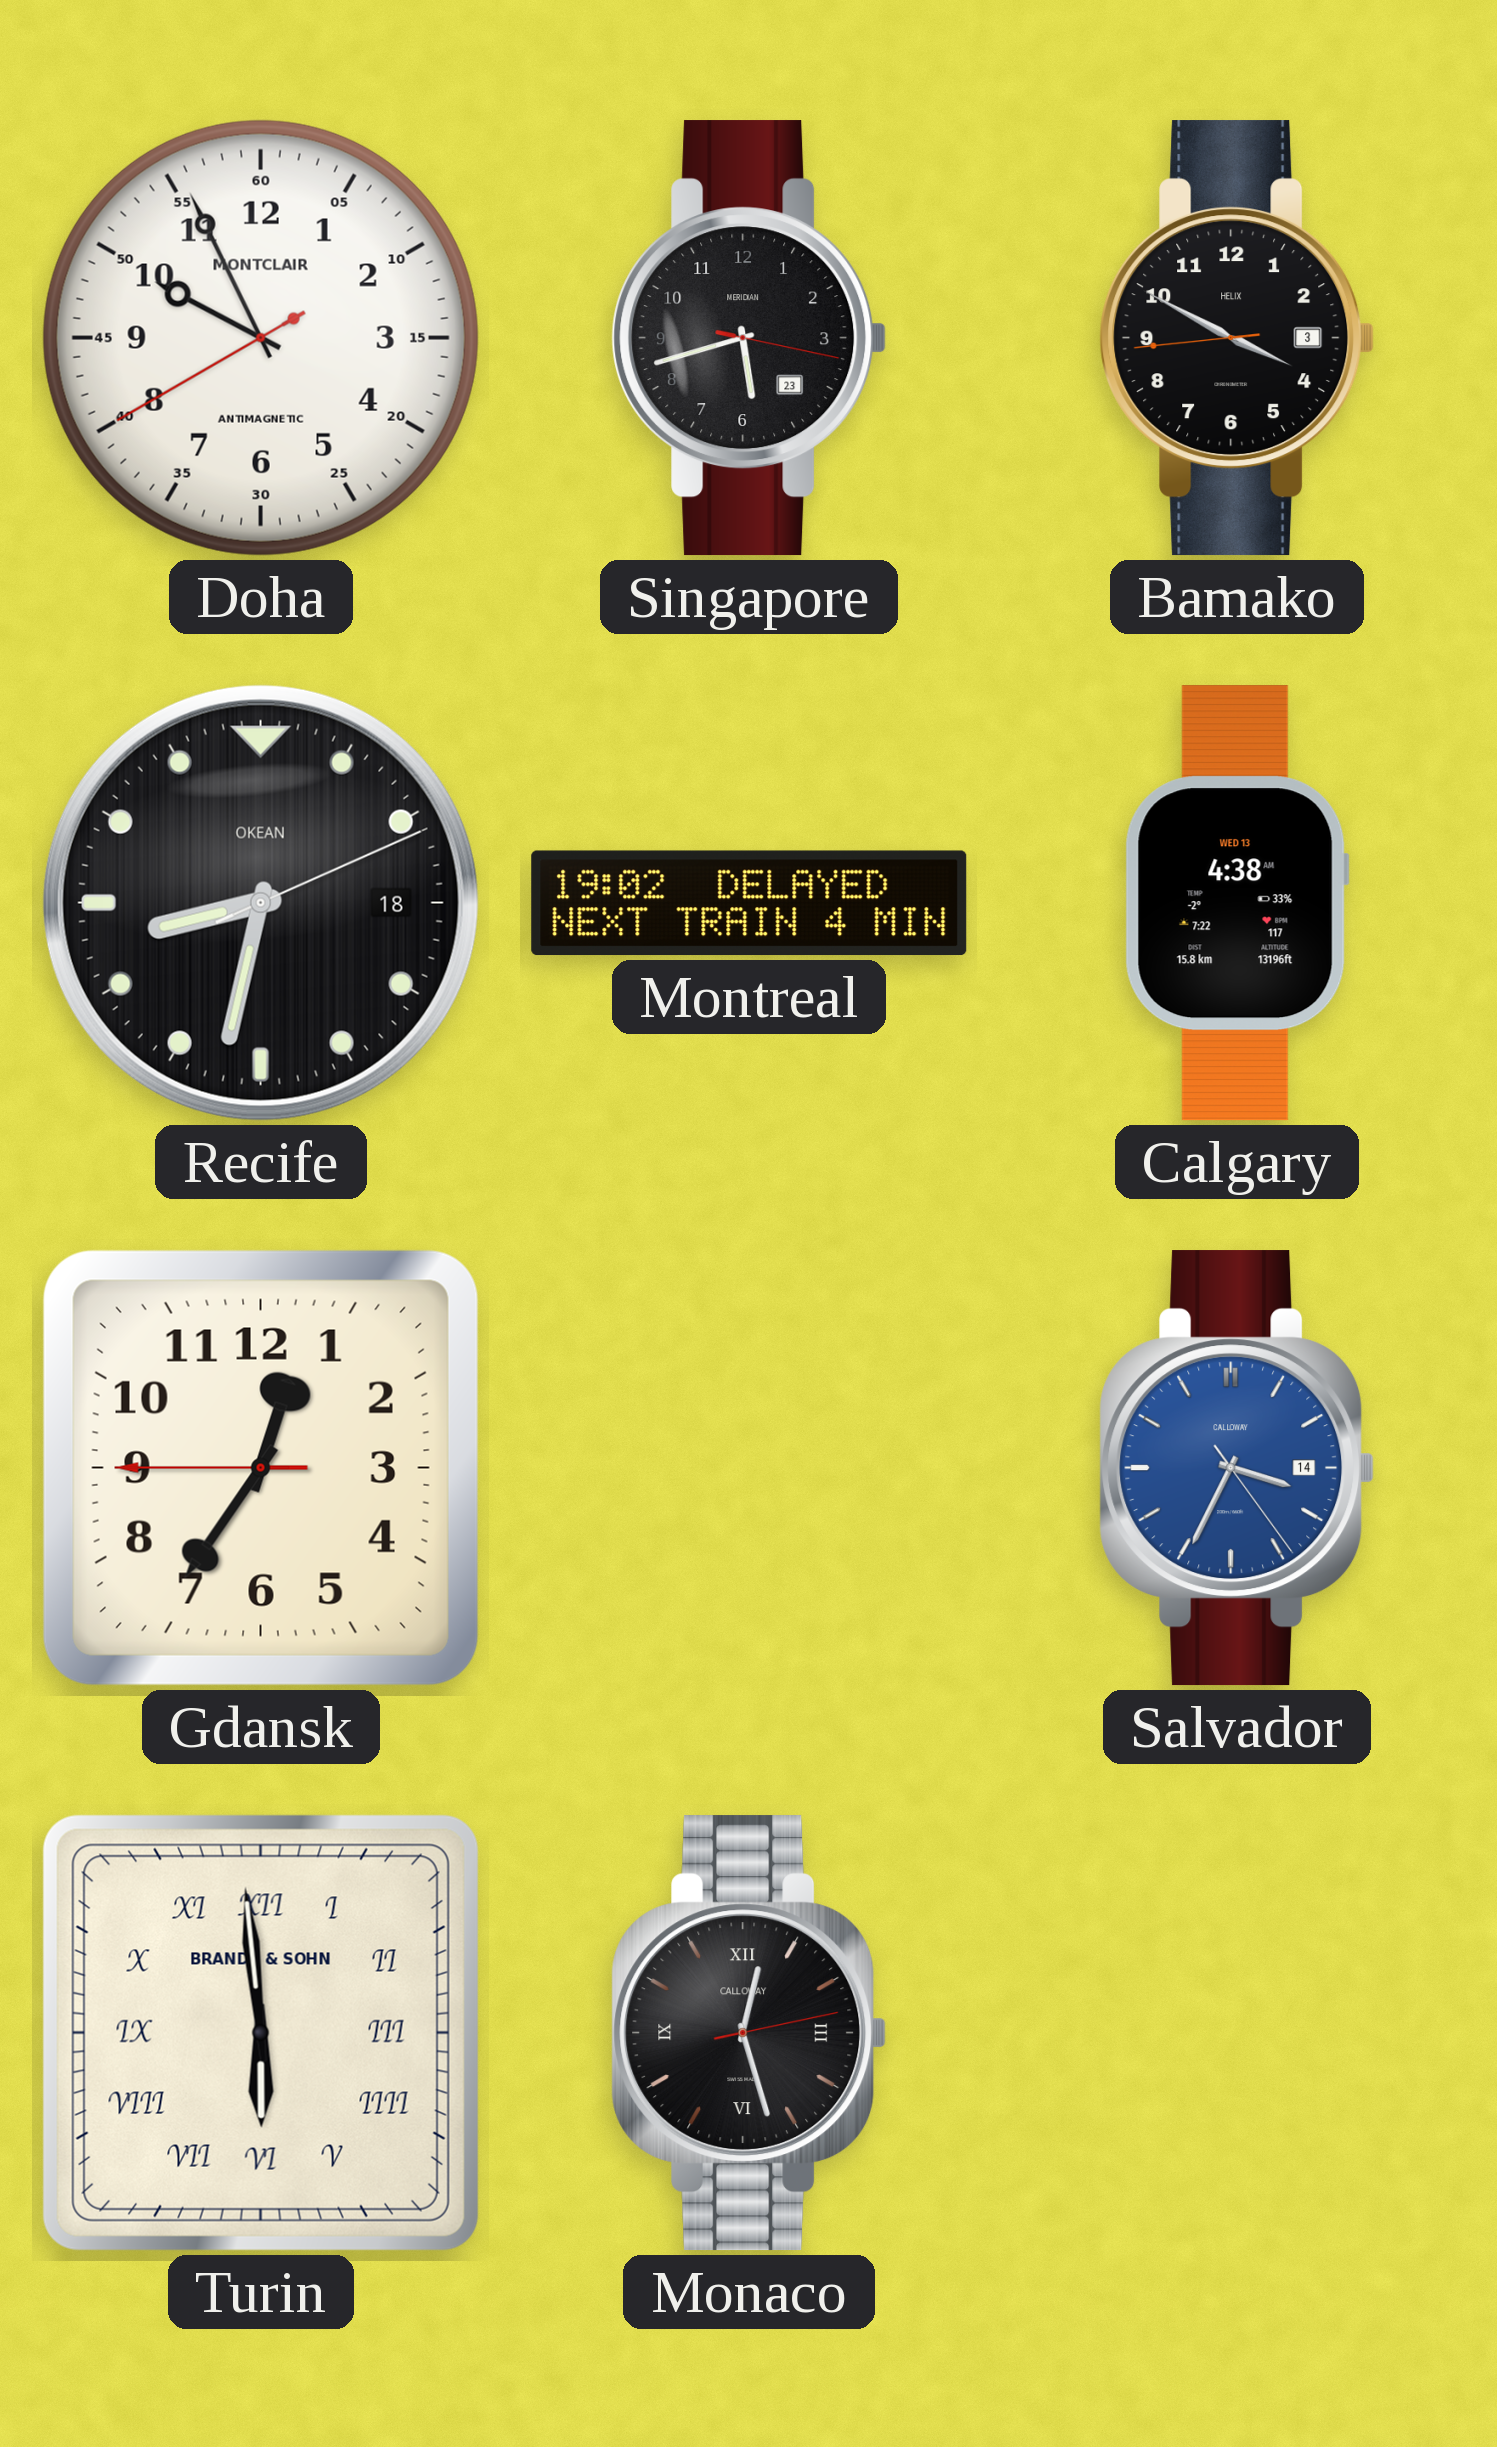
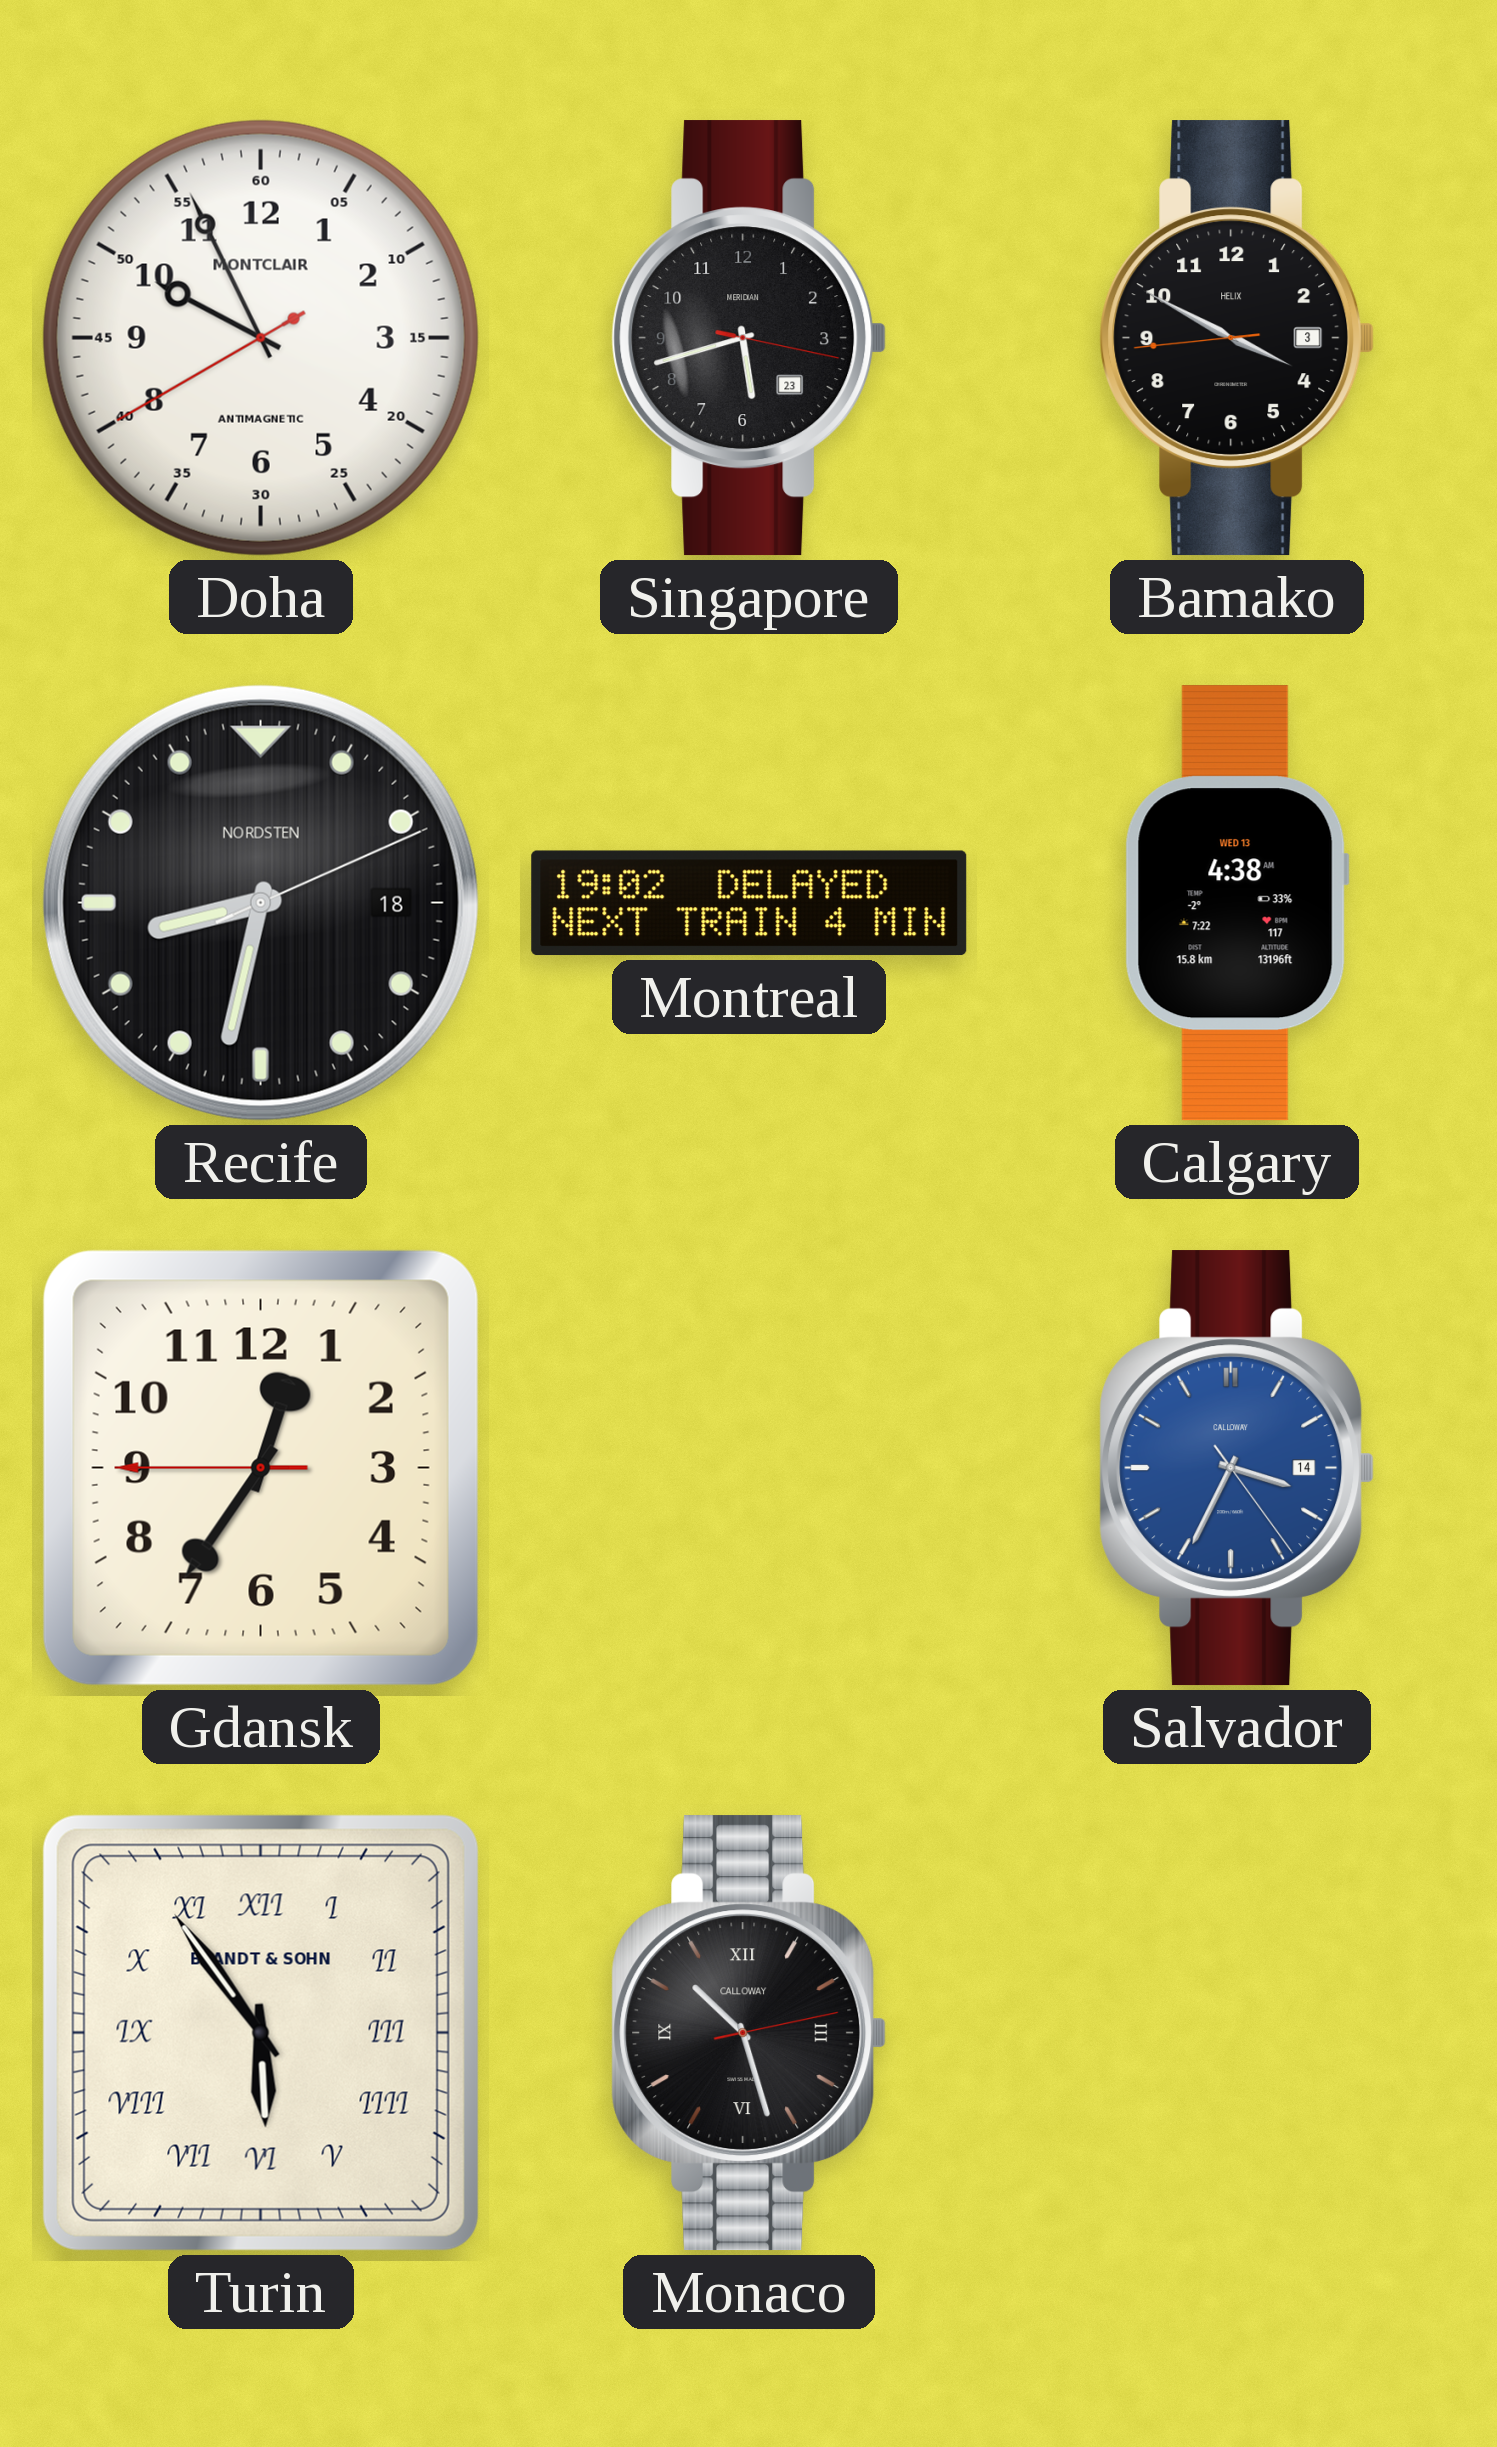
Recife brand: OKEAN -> NORDSTEN
Turin: 5:59 -> 5:54
Monaco: 12:27 -> 10:27
